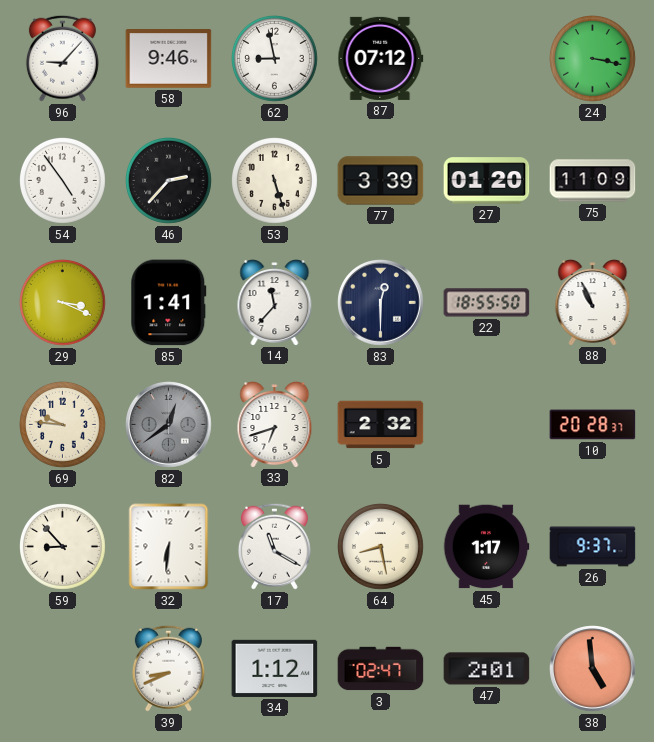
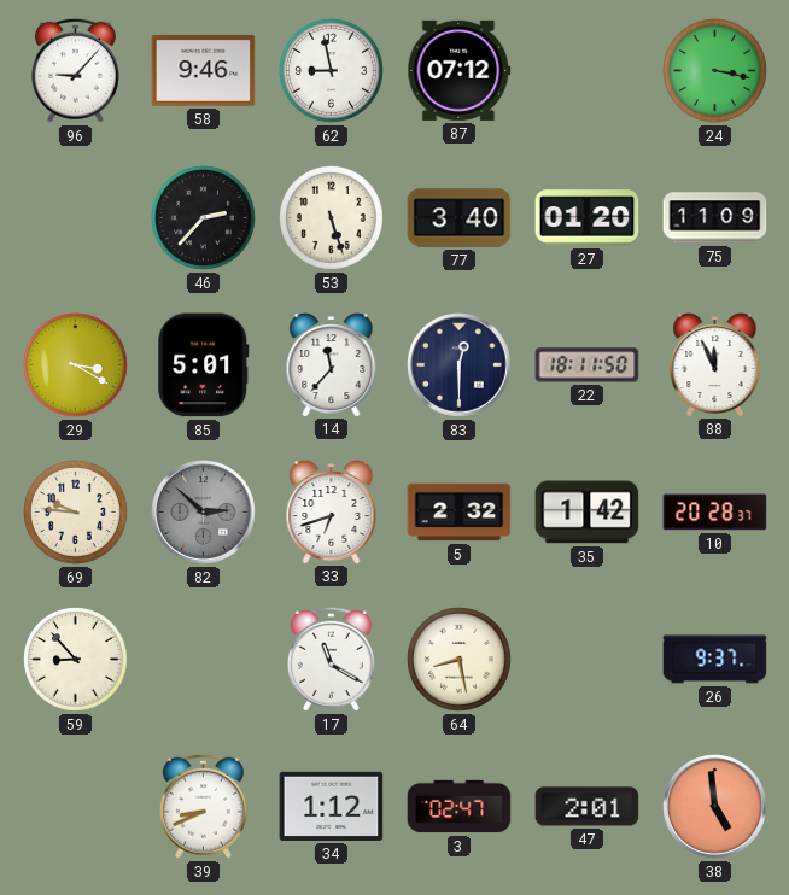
54: 4:54 -> none
77: 3:39 -> 3:40
29: 3:19 -> 3:20
85: 1:41 -> 5:01
22: 18:55 -> 18:11
88: 10:56 -> 11:56
82: 12:39 -> 2:52
35: none -> 1:42
32: 6:31 -> none
45: 1:17 -> none
